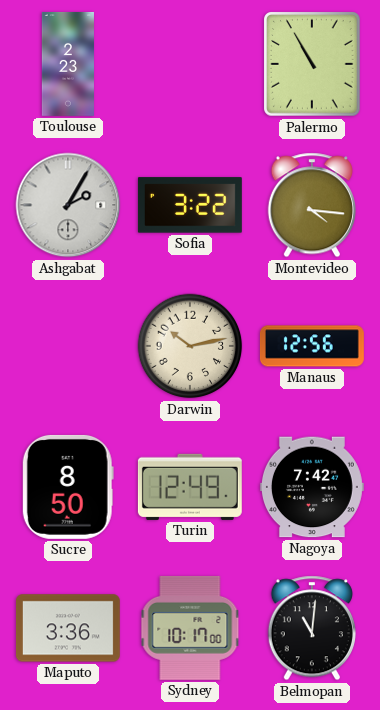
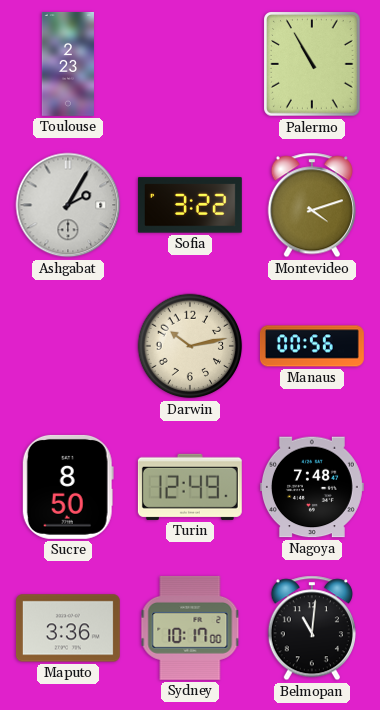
Montevideo: 4:16 -> 4:12
Manaus: 12:56 -> 00:56
Nagoya: 7:42 -> 7:48
